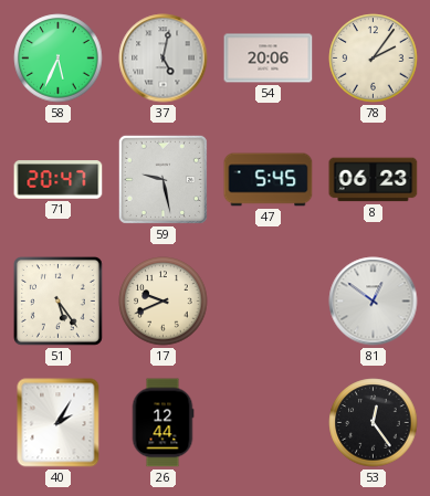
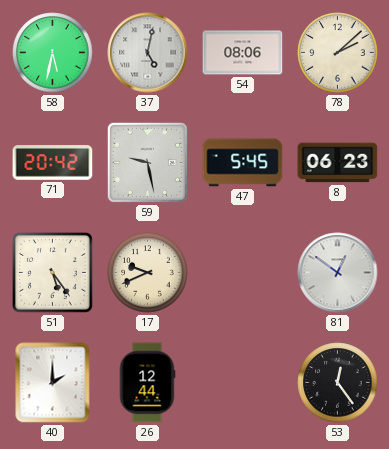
58: 5:34 -> 5:32
54: 20:06 -> 08:06
78: 2:06 -> 2:08
71: 20:47 -> 20:42
40: 2:05 -> 2:00
